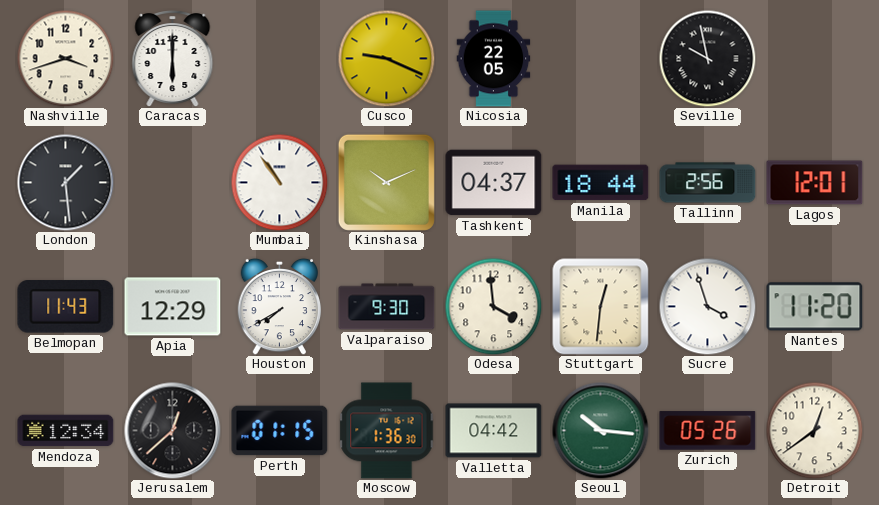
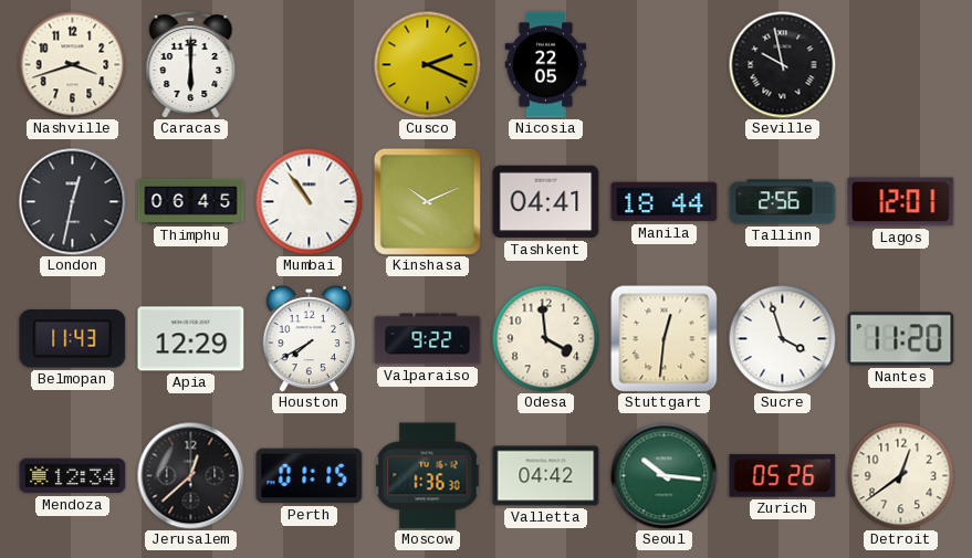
Cusco: 9:19 -> 2:19
London: 1:29 -> 12:32
Thimphu: none -> 06:45
Tashkent: 04:37 -> 04:41
Valparaiso: 9:30 -> 9:22
